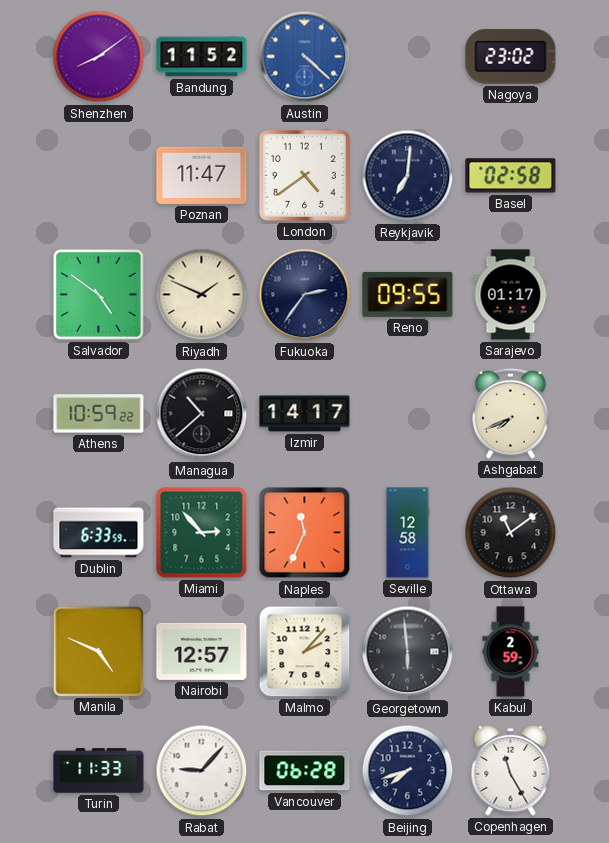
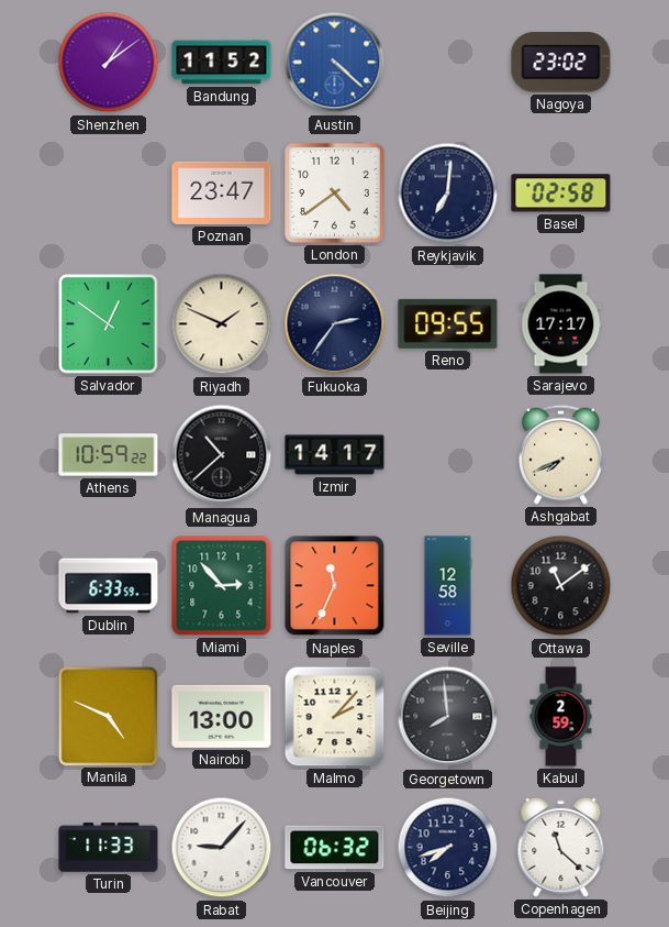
Shenzhen: 8:09 -> 1:09
Poznan: 11:47 -> 23:47
Salvador: 4:51 -> 12:51
Sarajevo: 01:17 -> 17:17
Nairobi: 12:57 -> 13:00
Georgetown: 5:59 -> 7:59
Vancouver: 06:28 -> 06:32
Copenhagen: 11:25 -> 11:22
